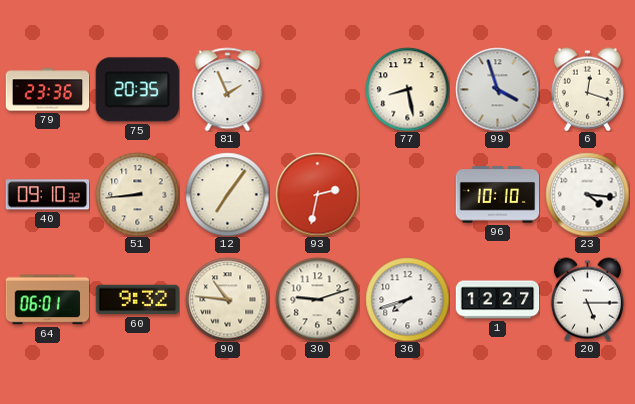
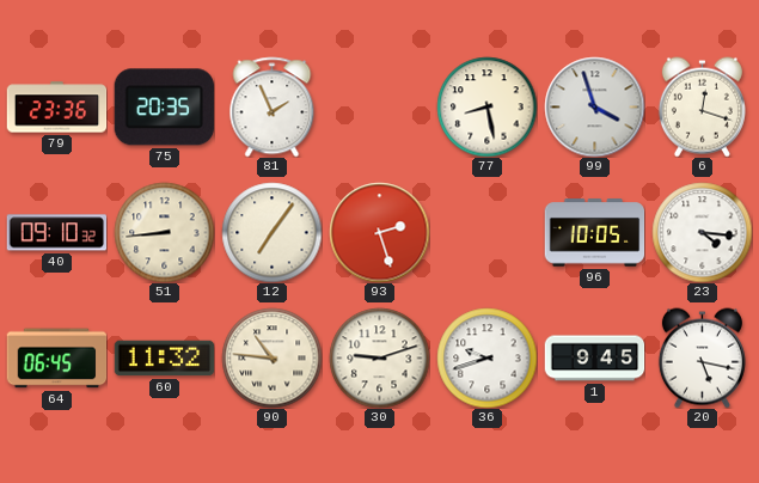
93: 2:32 -> 2:27
96: 10:10 -> 10:05
64: 06:01 -> 06:45
60: 9:32 -> 11:32
36: 7:42 -> 9:42
1: 12:27 -> 9:45
20: 5:15 -> 5:17
